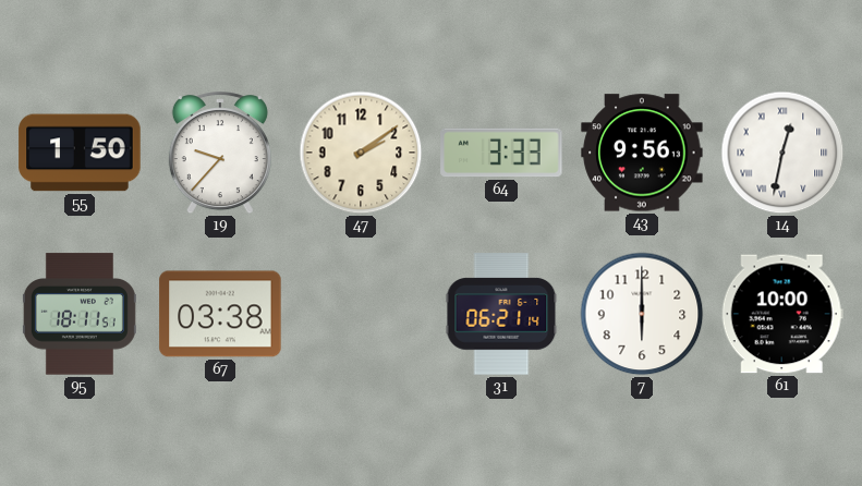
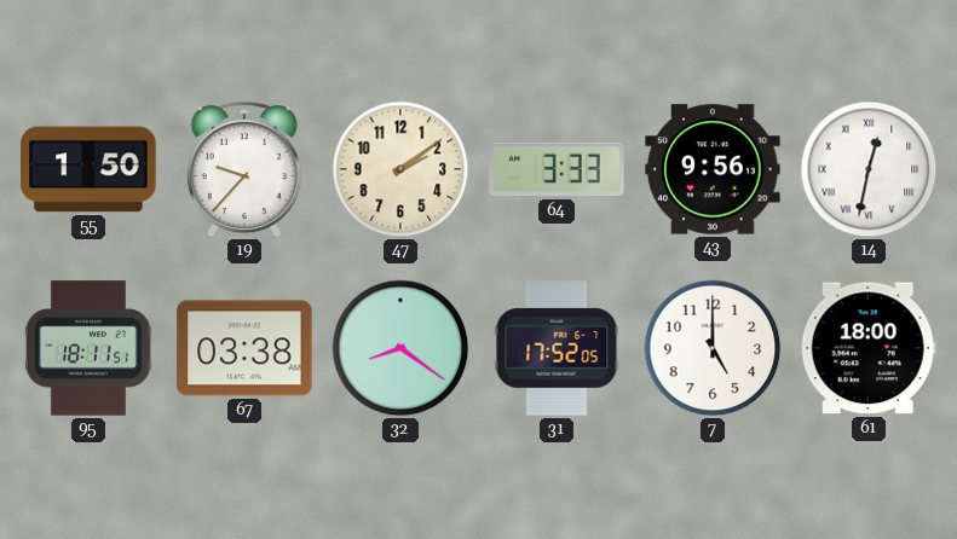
32: none -> 8:21
31: 06:21 -> 17:52
7: 6:00 -> 5:00
61: 10:00 -> 18:00
